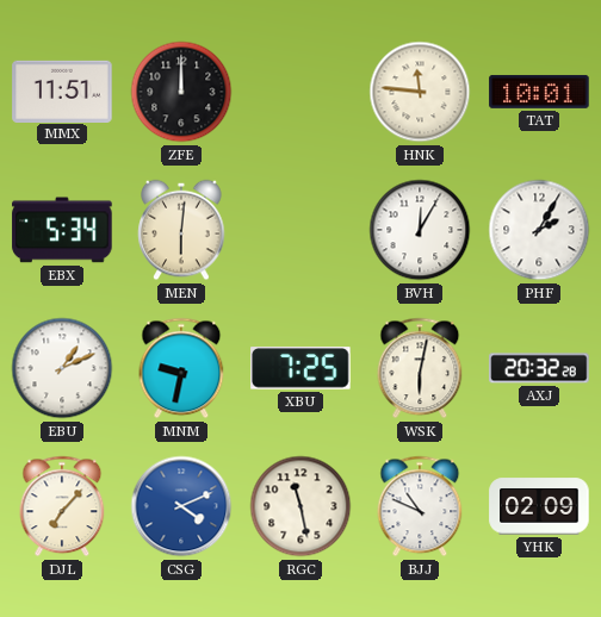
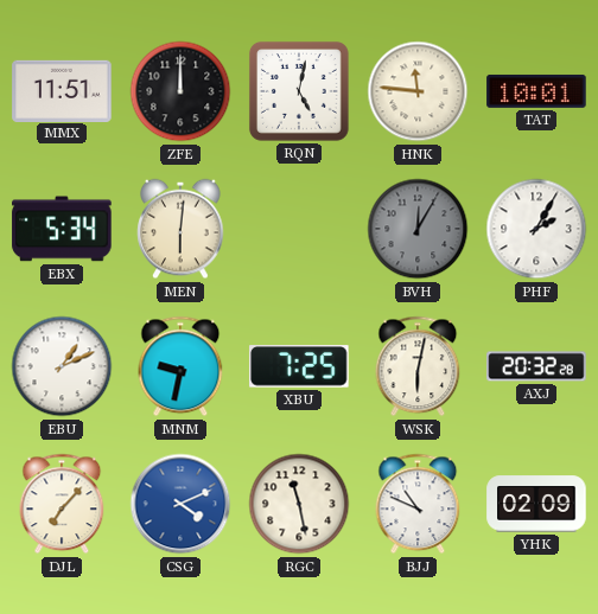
RQN: none -> 5:02
BVH dial: white -> grey
